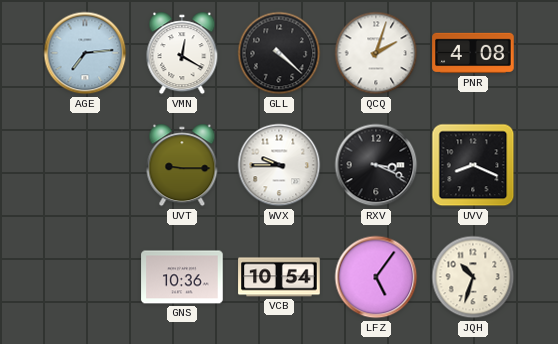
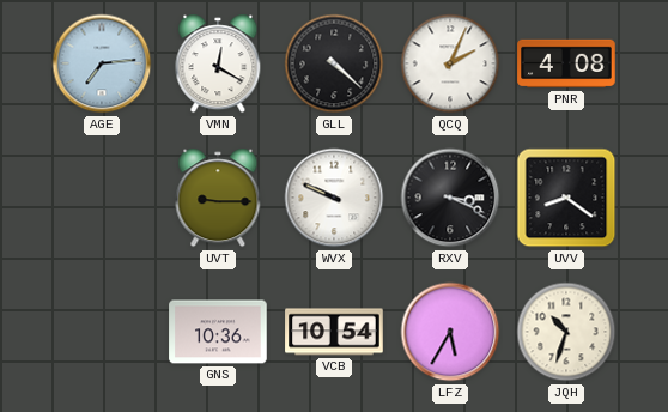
QCQ: 2:03 -> 2:04
WVX: 9:45 -> 9:49
UVV: 8:19 -> 8:21
LFZ: 5:06 -> 5:35
